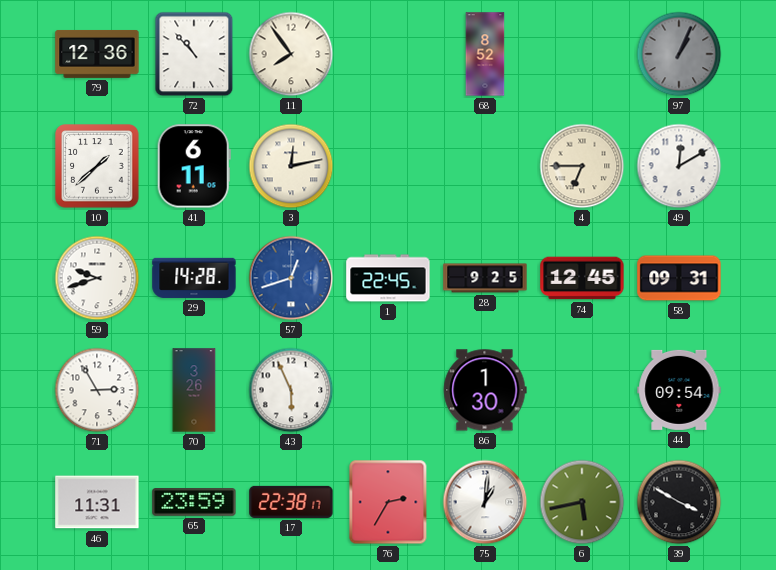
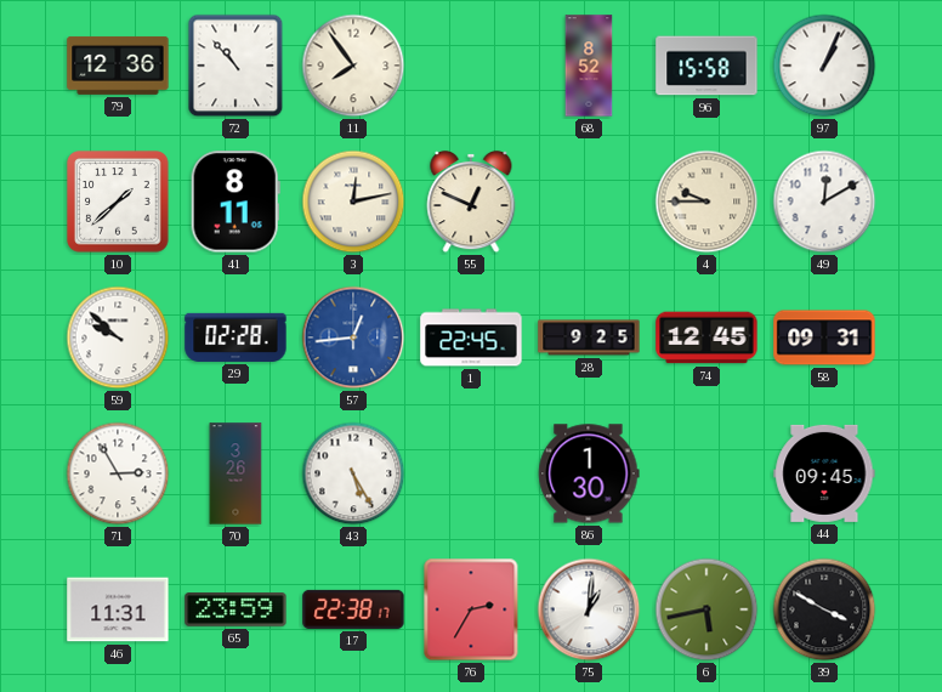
96: none -> 15:58
97 dial: grey -> white
41: 6:11 -> 8:11
55: none -> 12:49
4: 6:45 -> 9:45
59: 9:42 -> 9:52
29: 14:28 -> 02:28
57: 12:42 -> 12:44
43: 5:56 -> 5:25
44: 09:54 -> 09:45
